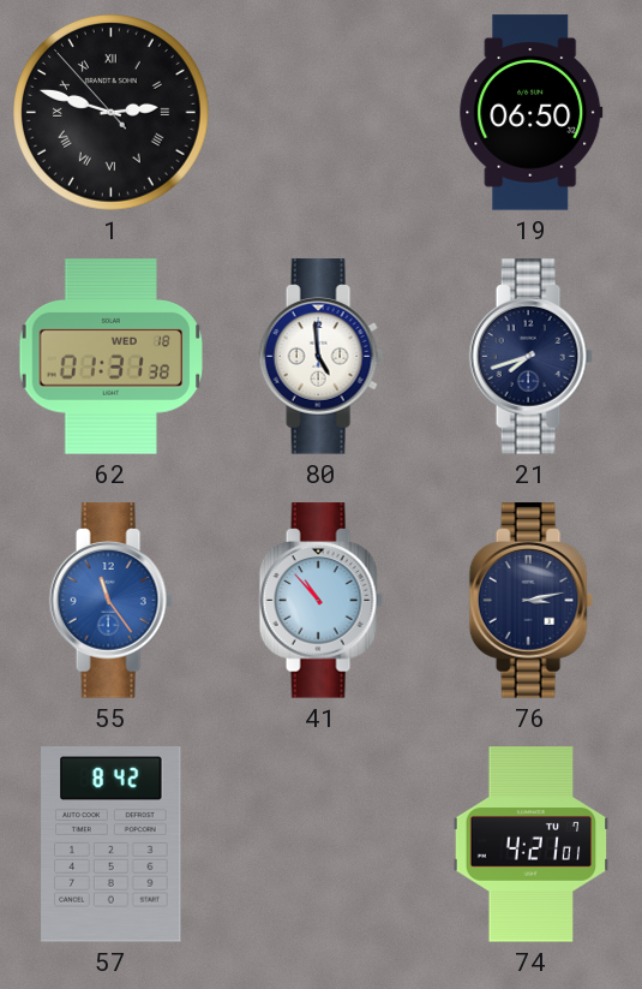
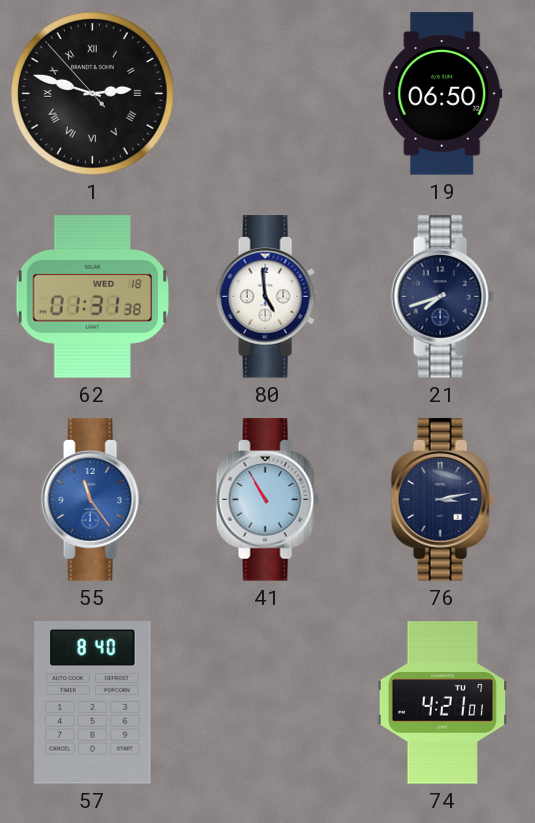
41: 10:53 -> 10:55
57: 8:42 -> 8:40
